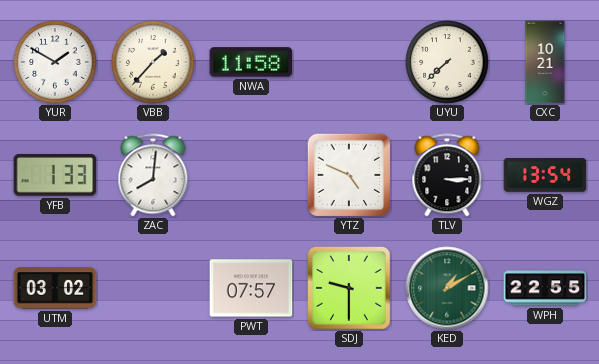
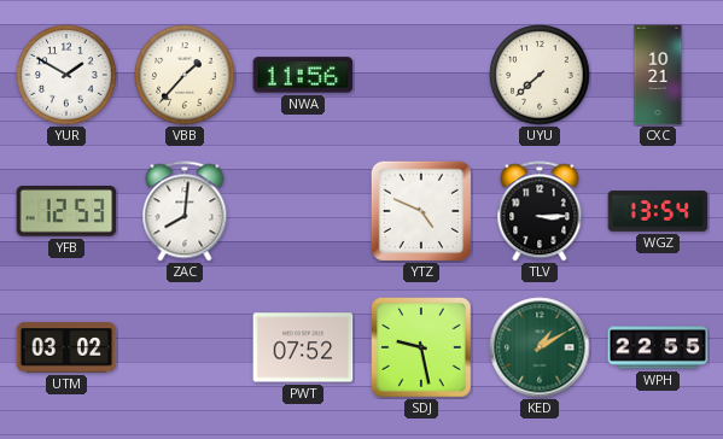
NWA: 11:58 -> 11:56
YFB: 1:33 -> 12:53
PWT: 07:57 -> 07:52
SDJ: 9:30 -> 9:28
